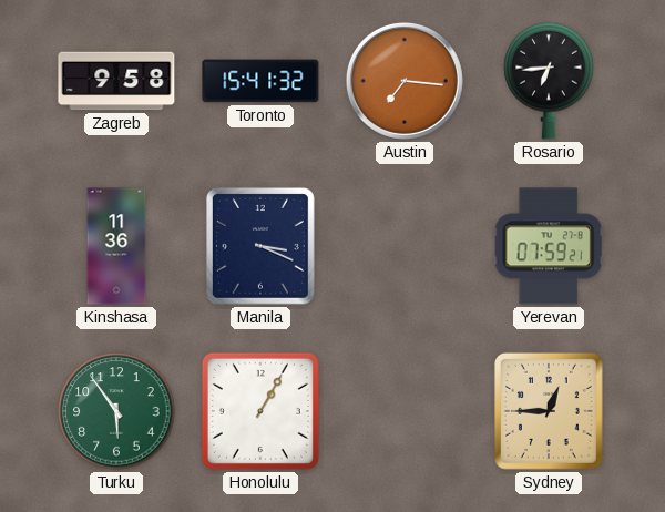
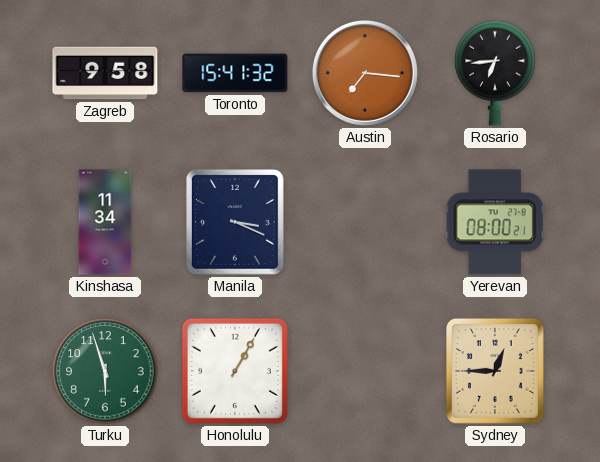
Kinshasa: 11:36 -> 11:34
Yerevan: 07:59 -> 08:00
Turku: 5:54 -> 5:57
